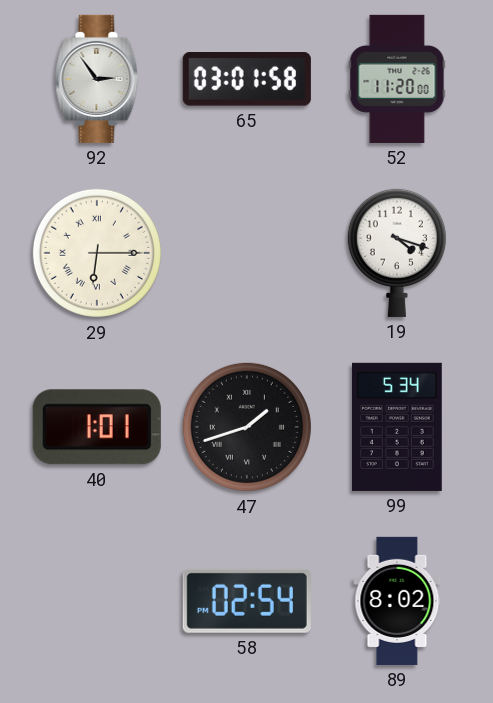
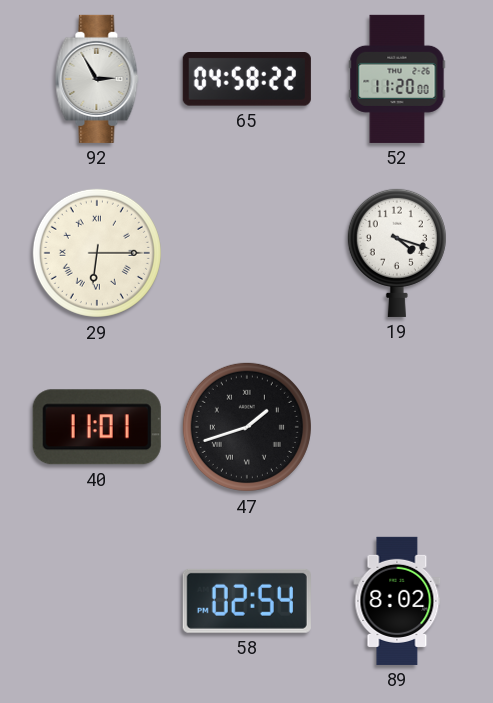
92: 2:54 -> 2:55
65: 03:01 -> 04:58
40: 1:01 -> 11:01
99: 5:34 -> none
